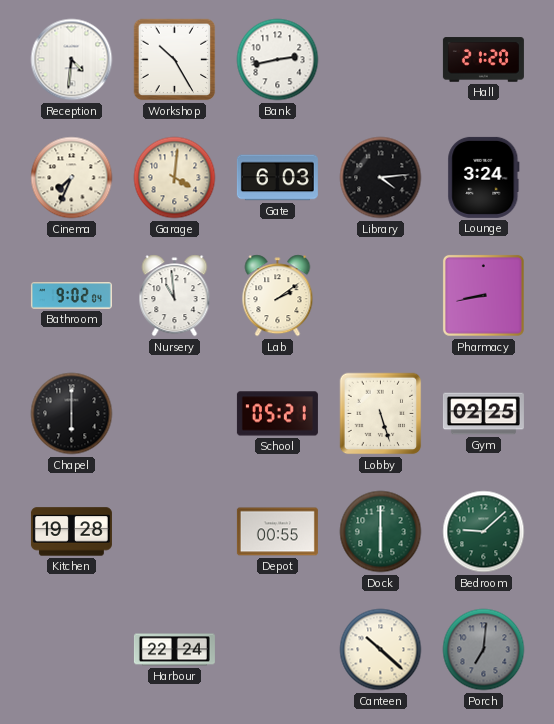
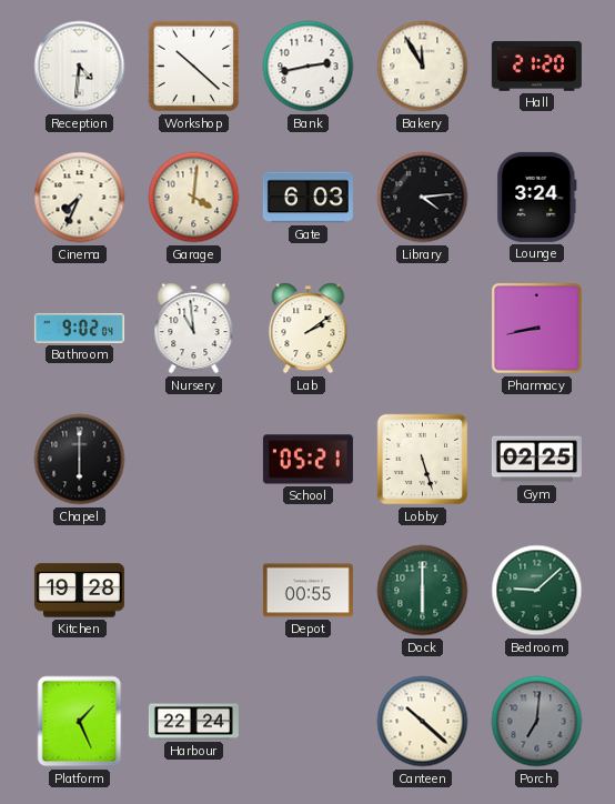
Workshop: 10:25 -> 10:22
Bakery: none -> 11:55
Platform: none -> 1:26
